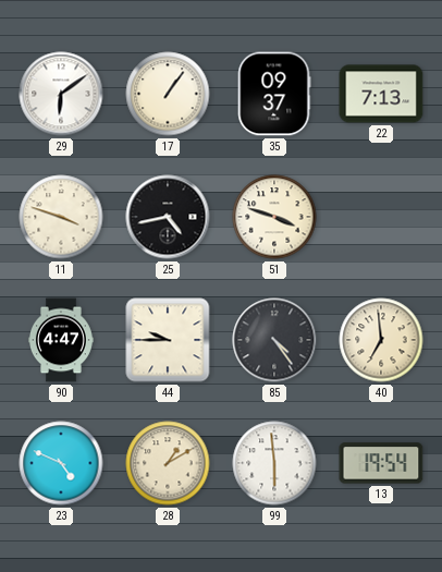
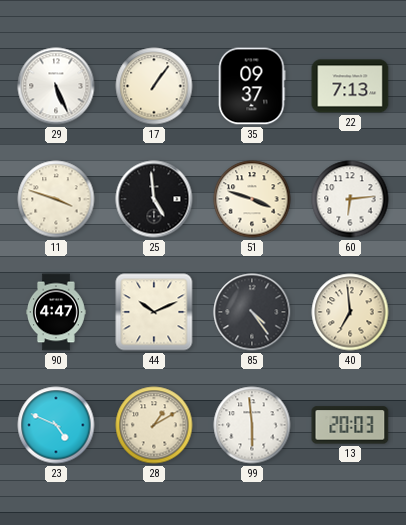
29: 6:09 -> 5:26
25: 4:43 -> 4:59
60: none -> 6:14
44: 9:45 -> 10:11
13: 19:54 -> 20:03
